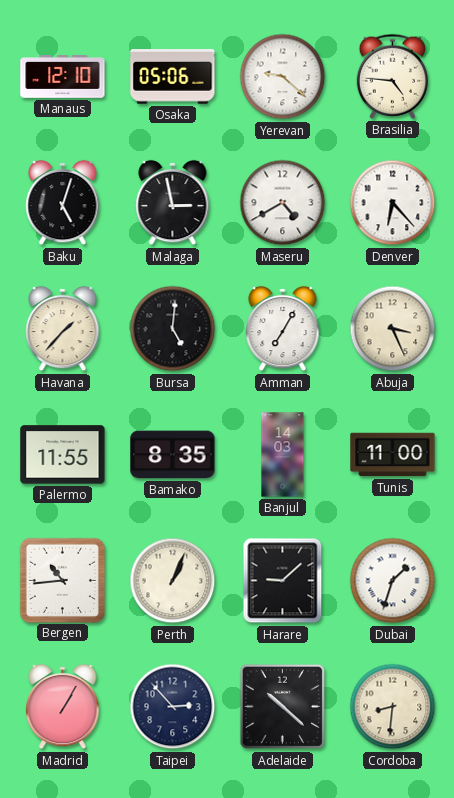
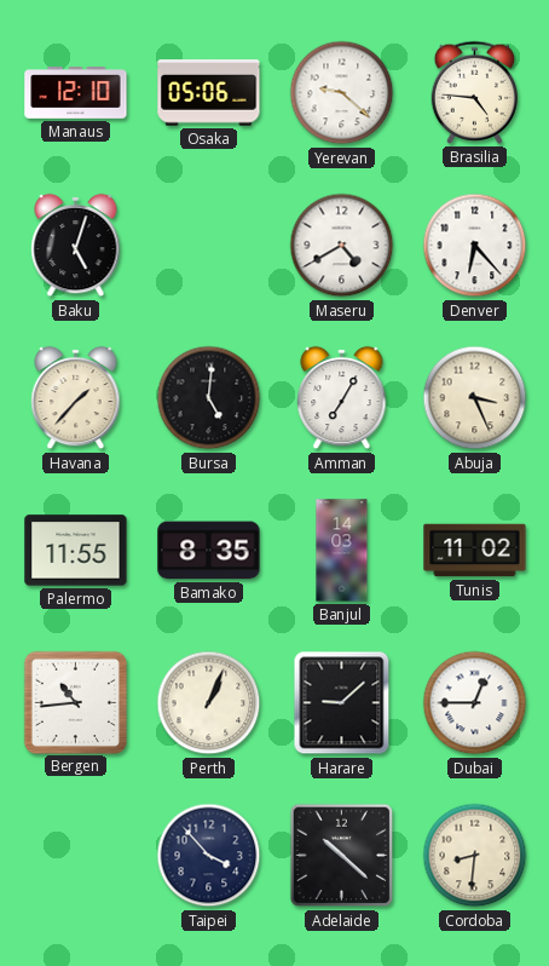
Malaga: 2:58 -> none
Tunis: 11:00 -> 11:02
Dubai: 1:33 -> 12:45
Madrid: 1:05 -> none
Taipei: 2:53 -> 3:53
